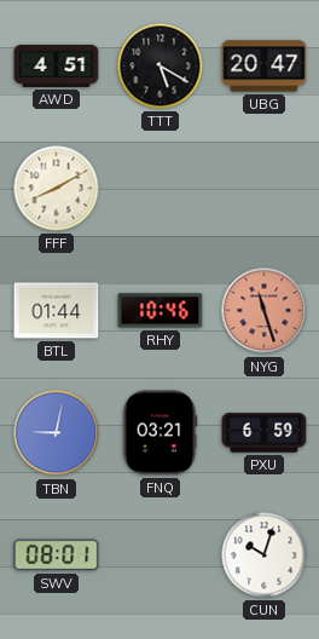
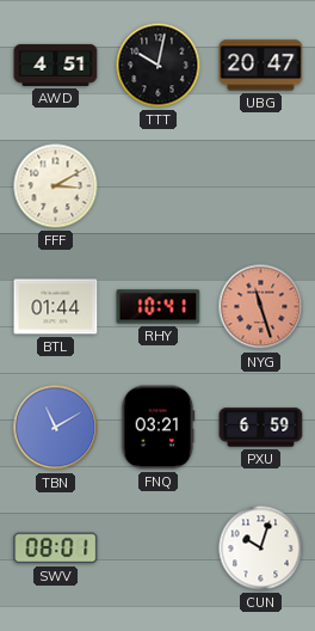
TTT: 5:20 -> 10:02
FFF: 8:10 -> 3:10
RHY: 10:46 -> 10:41
TBN: 9:02 -> 11:10
